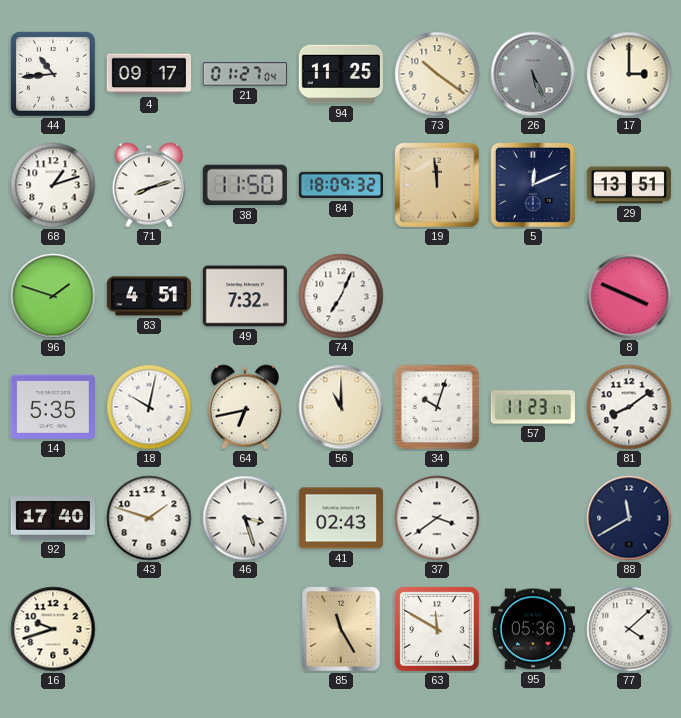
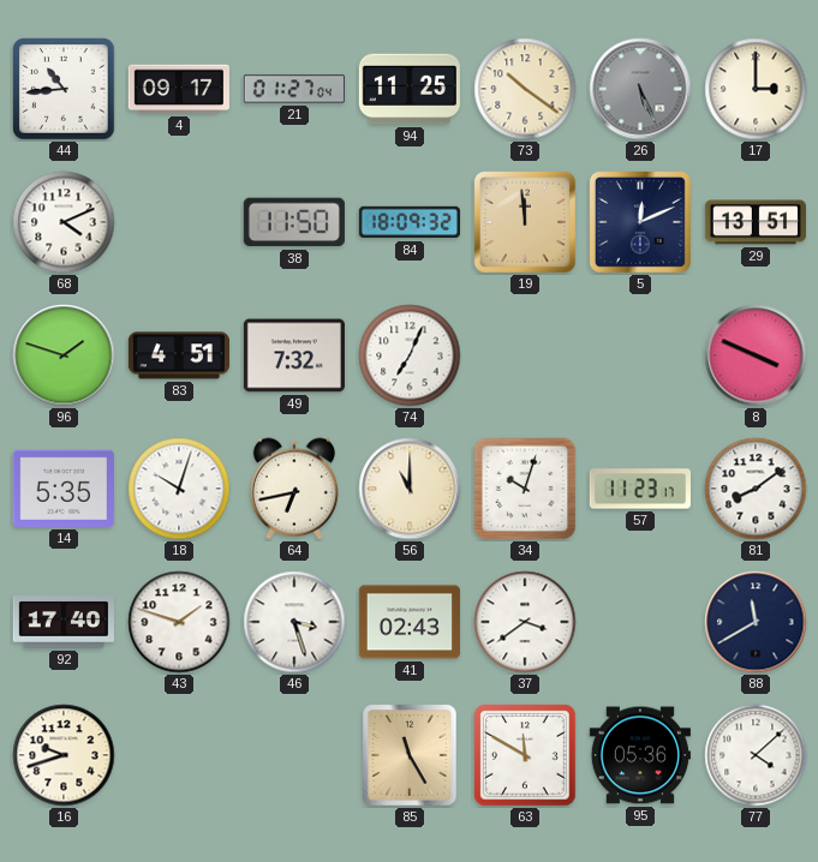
68: 1:12 -> 4:11
71: 8:12 -> none
18: 10:02 -> 10:03
